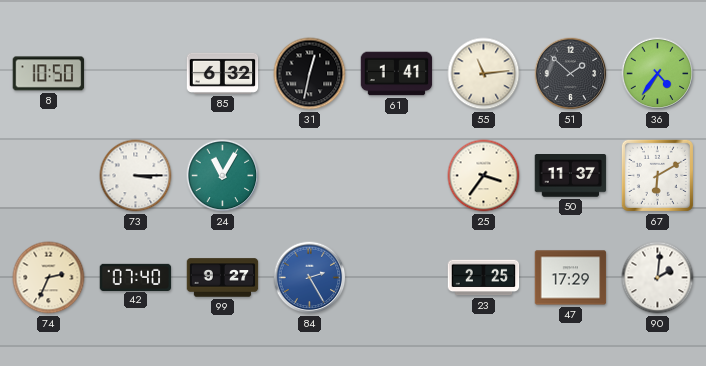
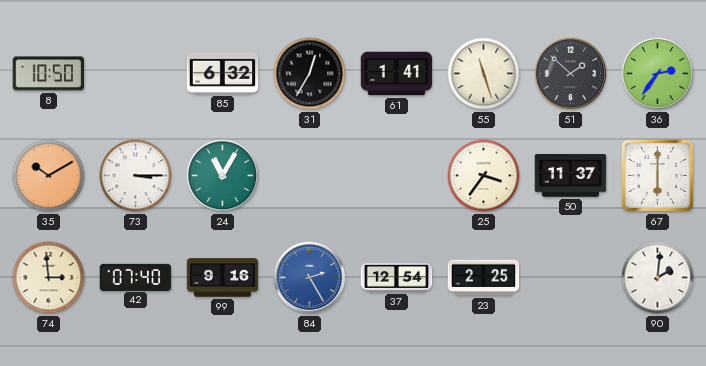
31: 12:32 -> 12:35
55: 11:14 -> 11:27
36: 4:36 -> 2:36
35: none -> 10:10
67: 6:10 -> 6:00
74: 2:34 -> 2:59
99: 9:27 -> 9:16
37: none -> 12:54
47: 17:29 -> none
